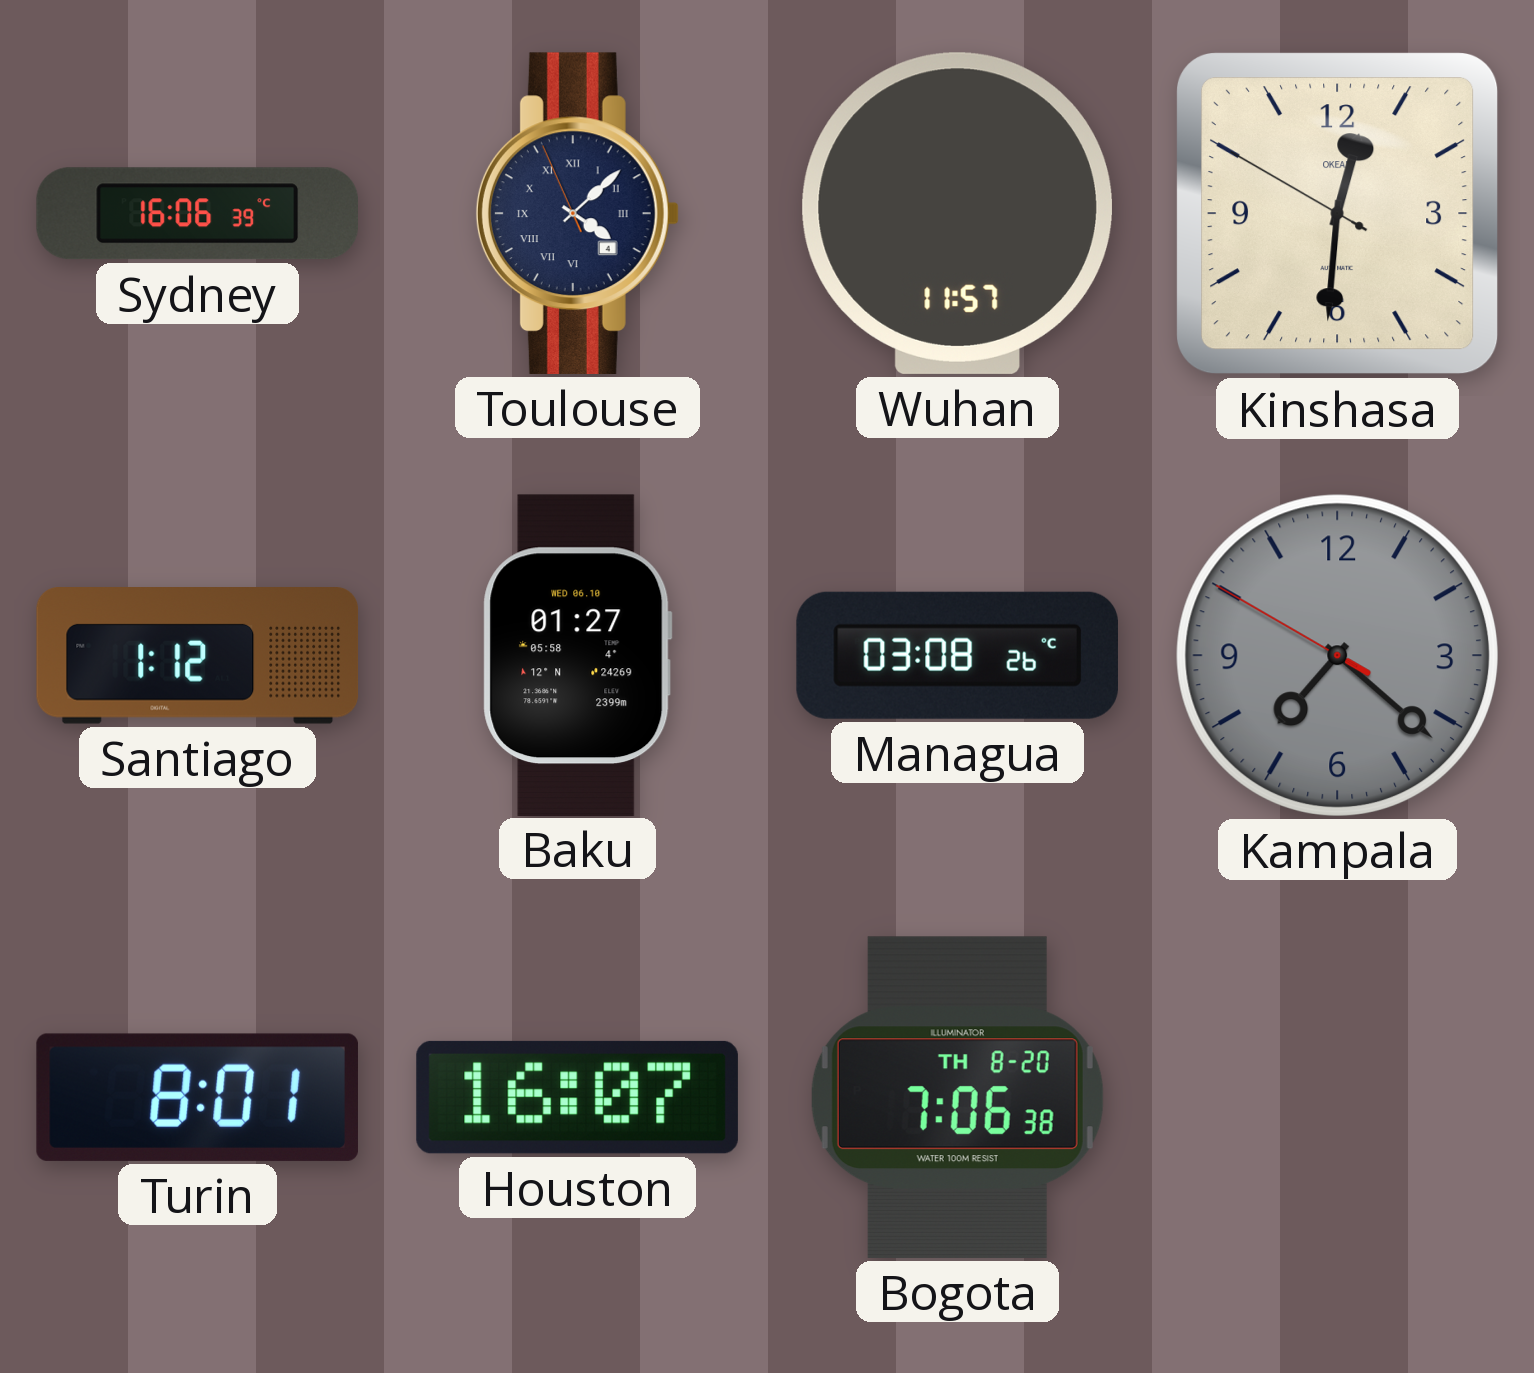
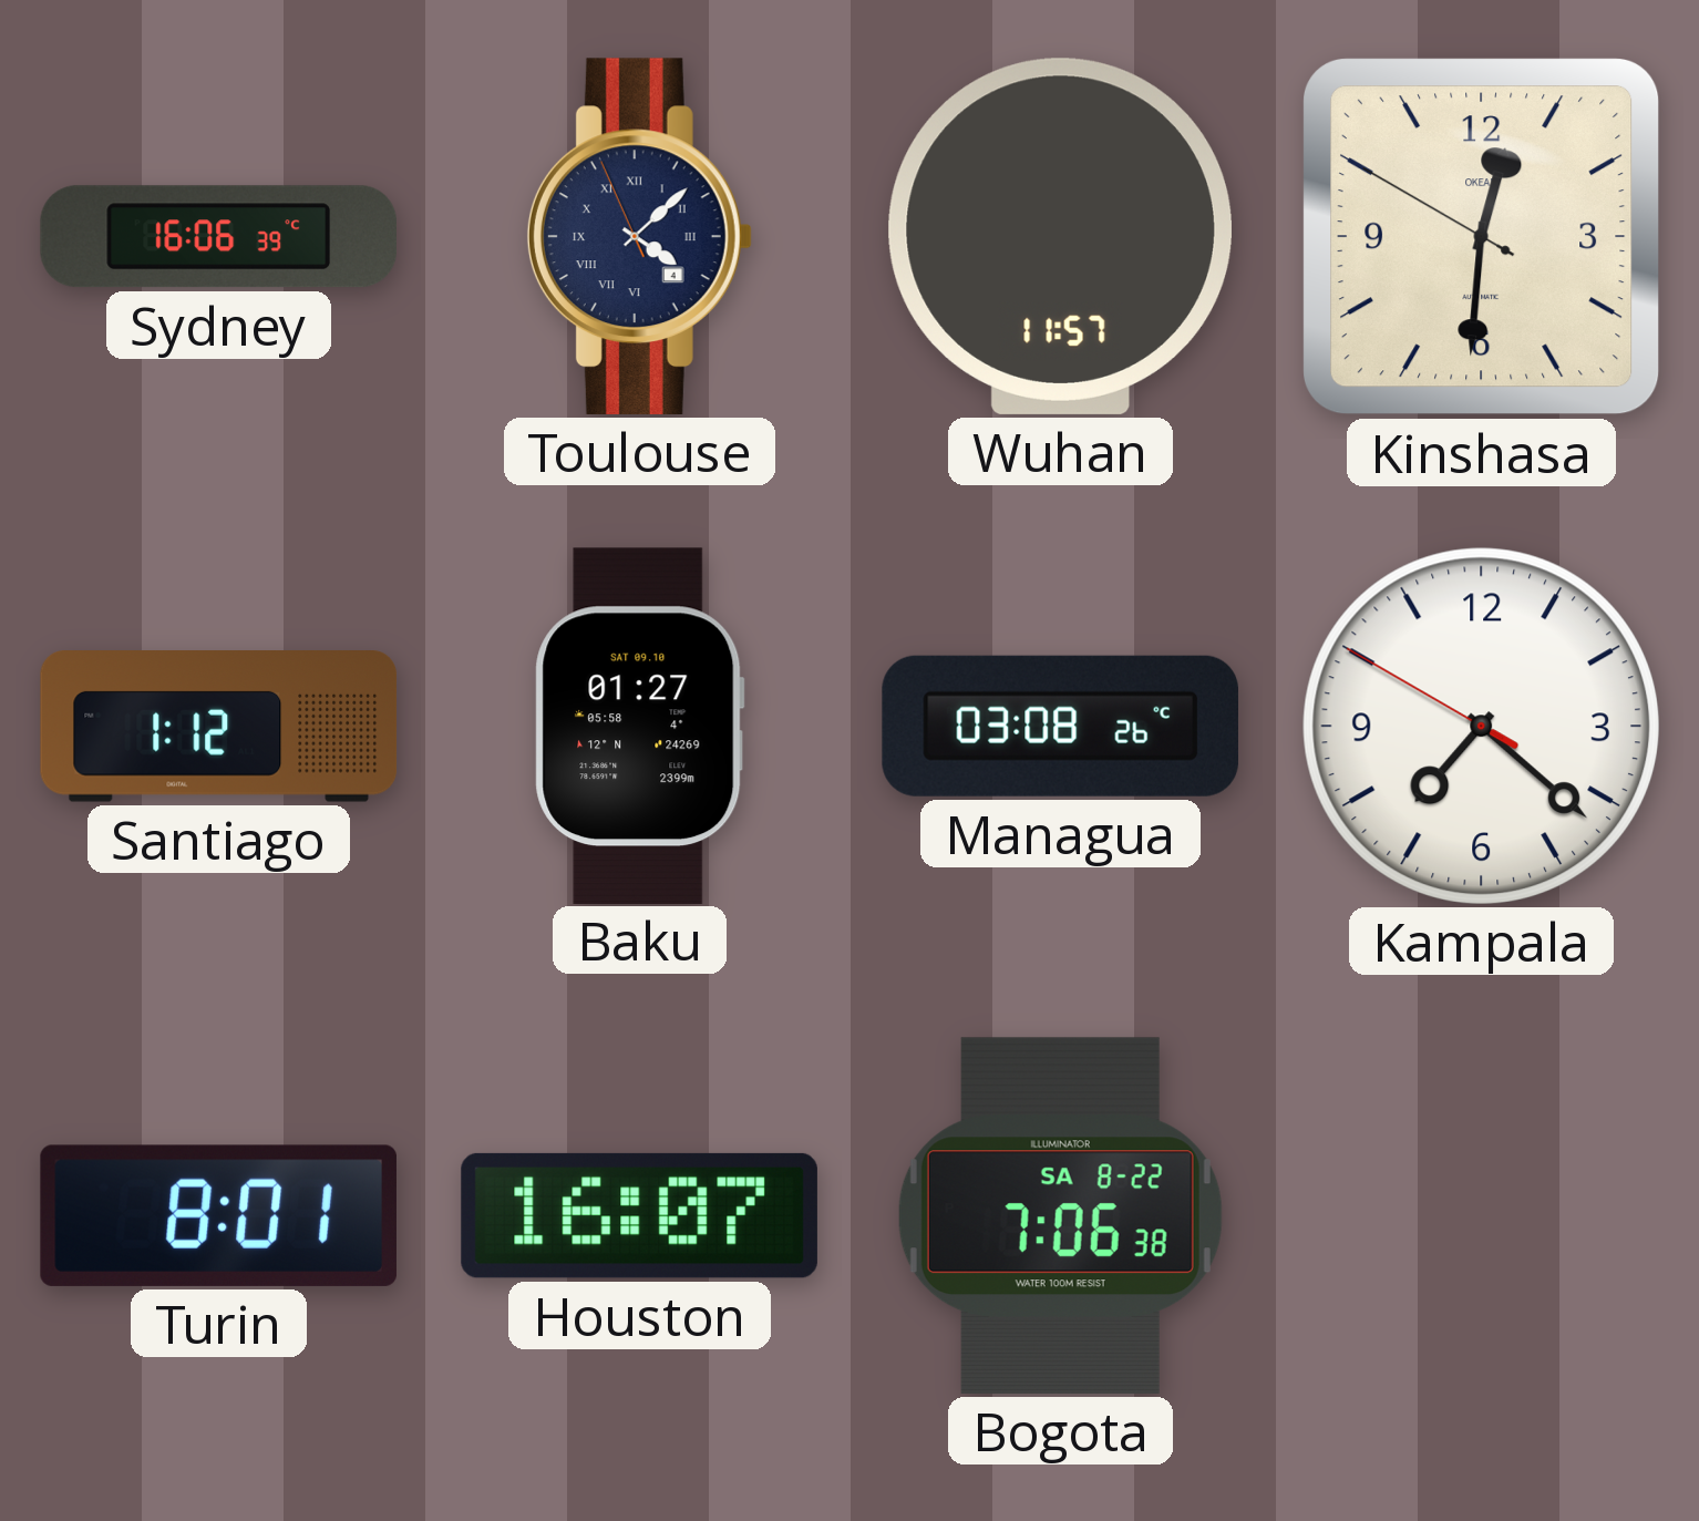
Baku date: WED 06.10 -> SAT 09.10
Kampala dial: grey -> white
Bogota date: TH 8-20 -> SA 8-22
